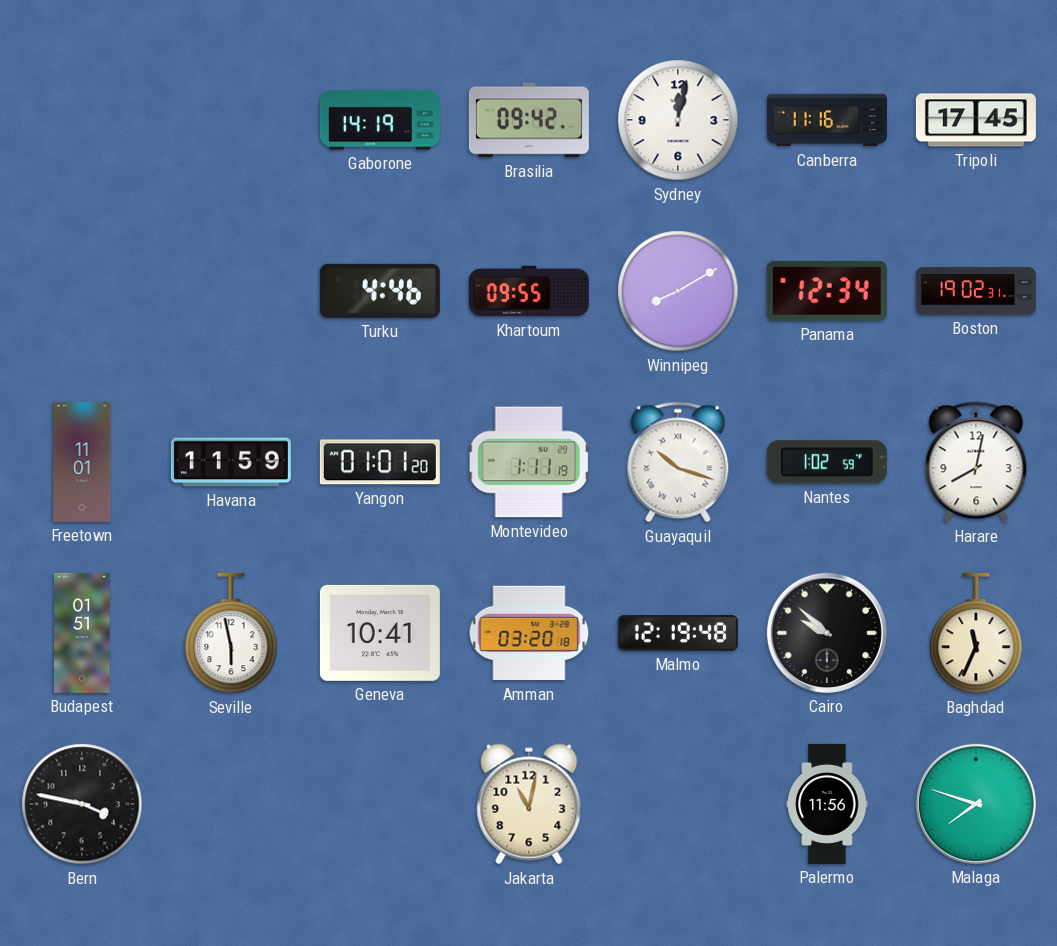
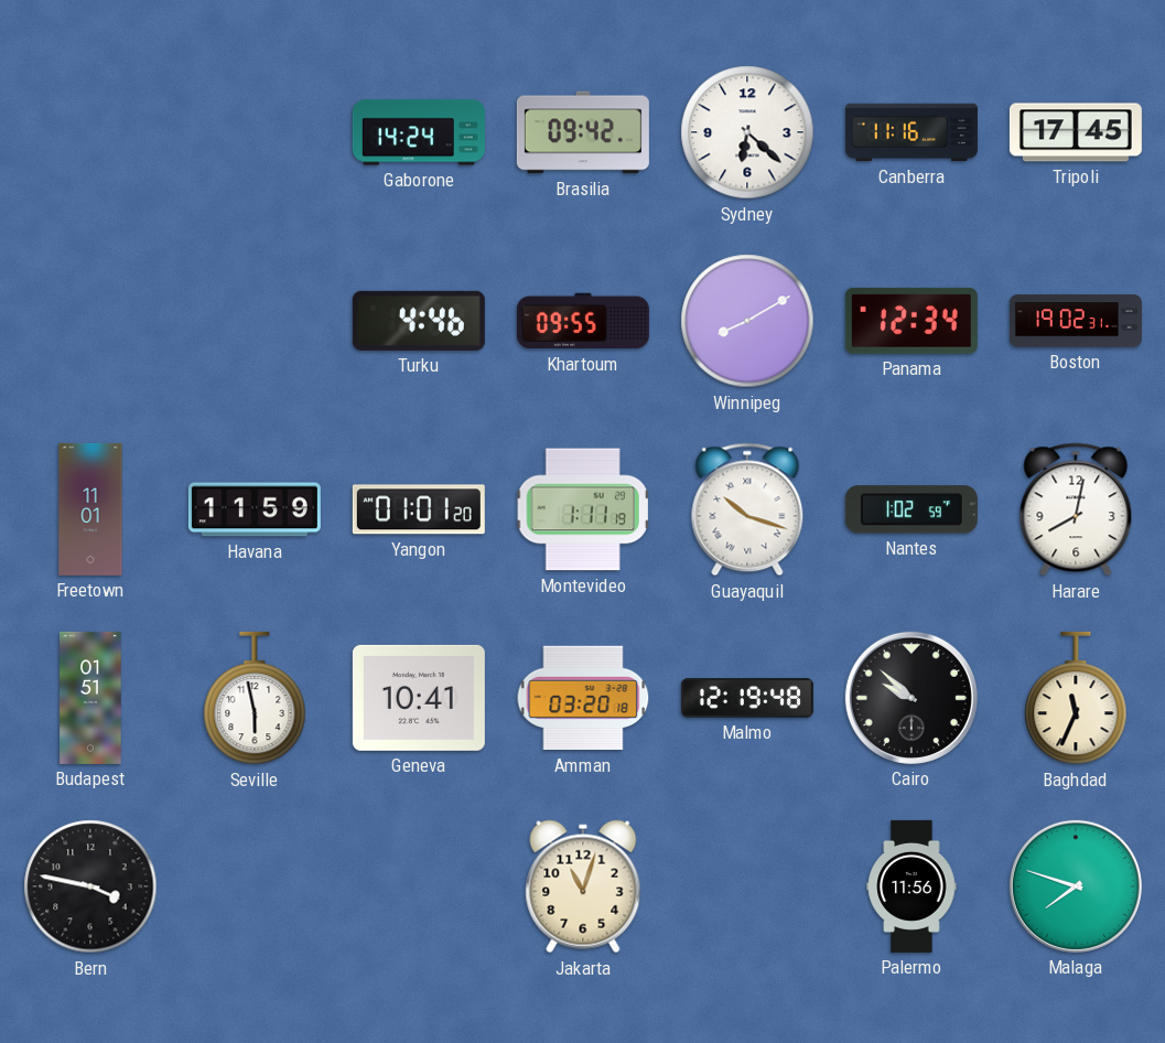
Gaborone: 14:19 -> 14:24
Sydney: 12:02 -> 6:22
Jakarta: 11:02 -> 11:03
